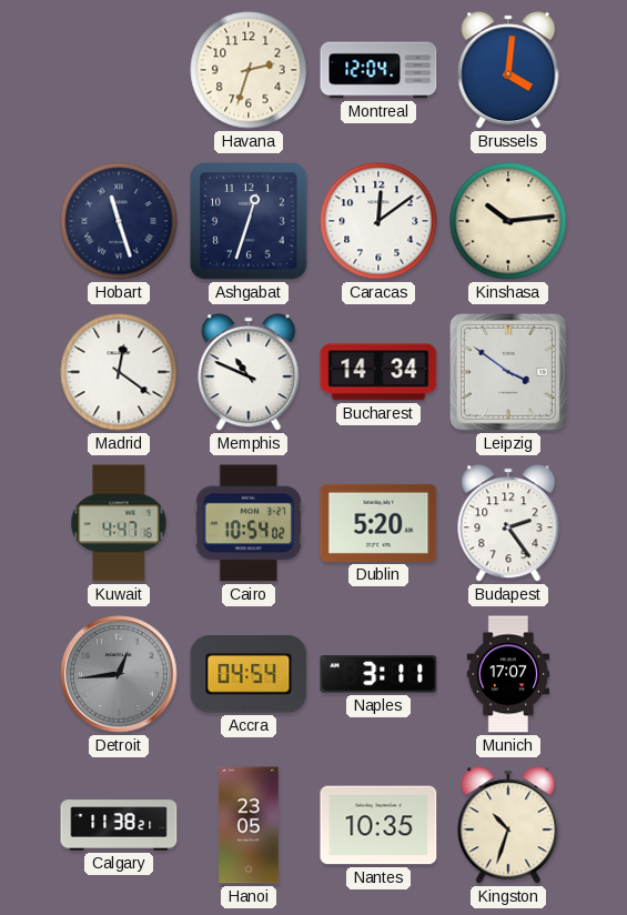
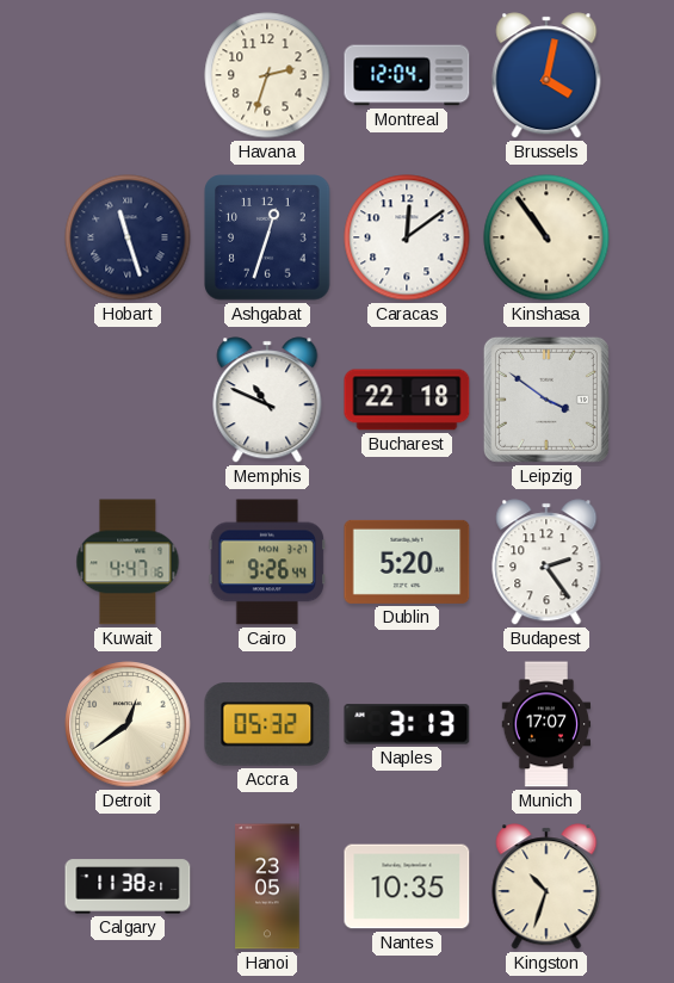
Brussels: 4:01 -> 4:02
Kinshasa: 10:14 -> 10:54
Madrid: 12:21 -> none
Bucharest: 14:34 -> 22:18
Cairo: 10:54 -> 9:26
Detroit: 12:44 -> 12:39
Detroit dial: grey -> cream
Accra: 04:54 -> 05:32
Naples: 3:11 -> 3:13
